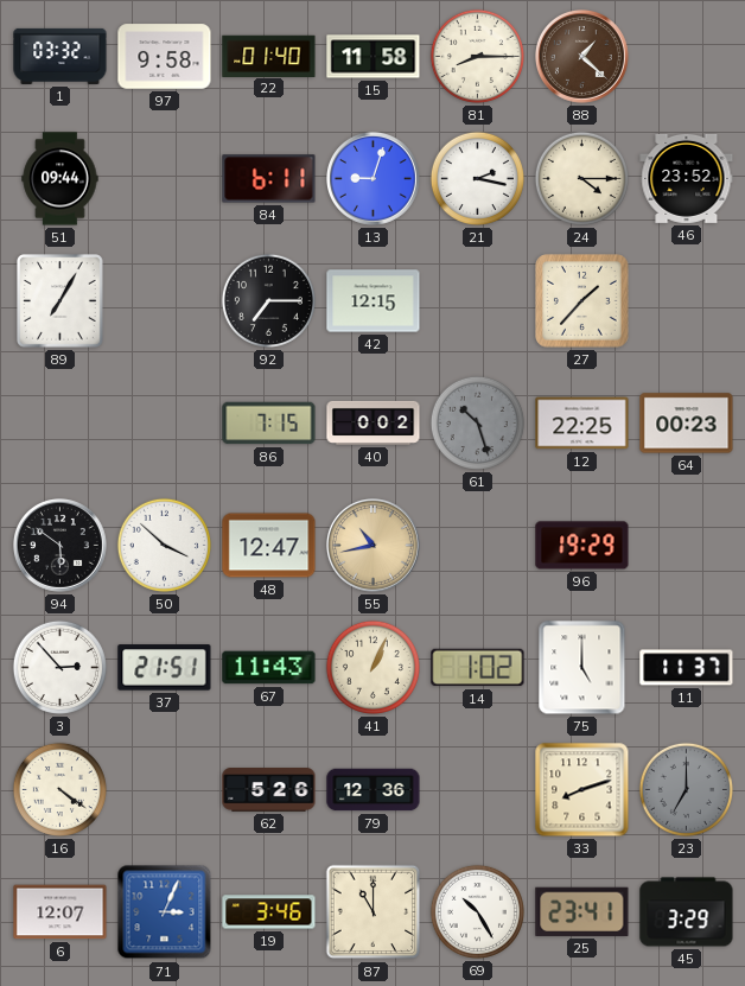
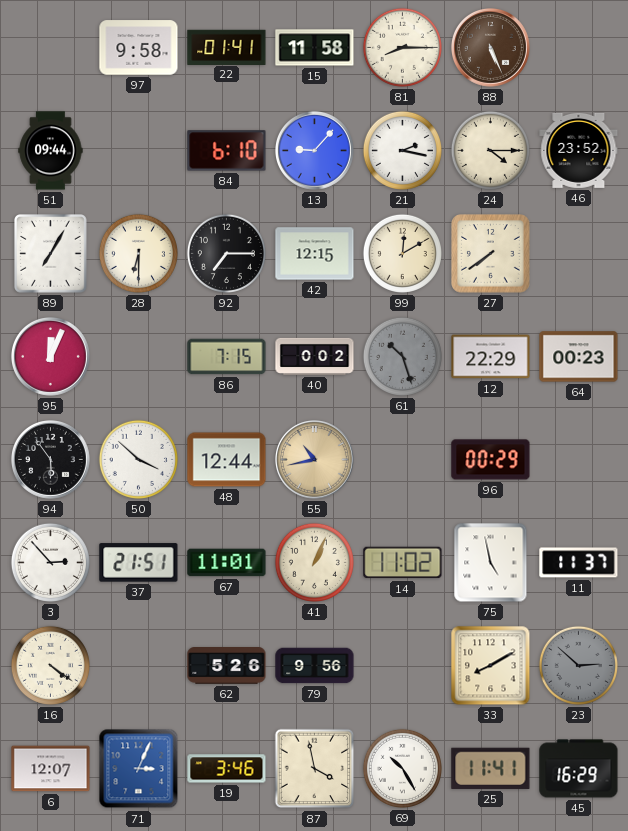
1: 03:32 -> none
22: 01:40 -> 01:41
88: 1:22 -> 5:26
84: 6:11 -> 6:10
13: 9:03 -> 9:07
28: none -> 6:30
99: none -> 12:10
27: 1:37 -> 7:39
95: none -> 12:04
12: 22:25 -> 22:29
94: 5:51 -> 5:54
48: 12:47 -> 12:44
96: 19:29 -> 00:29
67: 11:43 -> 11:01
14: 1:02 -> 11:02
75: 5:00 -> 4:58
79: 12:36 -> 9:56
33: 8:12 -> 8:10
23: 7:00 -> 2:52
87: 11:00 -> 3:58
25: 23:41 -> 11:41
45: 3:29 -> 16:29
